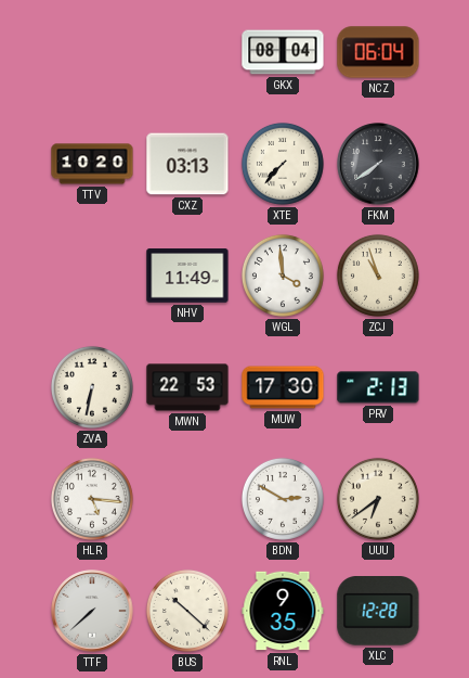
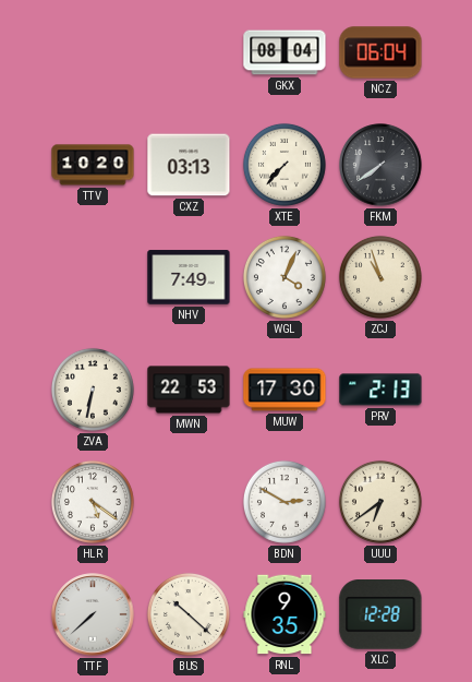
NHV: 11:49 -> 7:49
WGL: 3:59 -> 4:04
HLR: 5:16 -> 5:21
